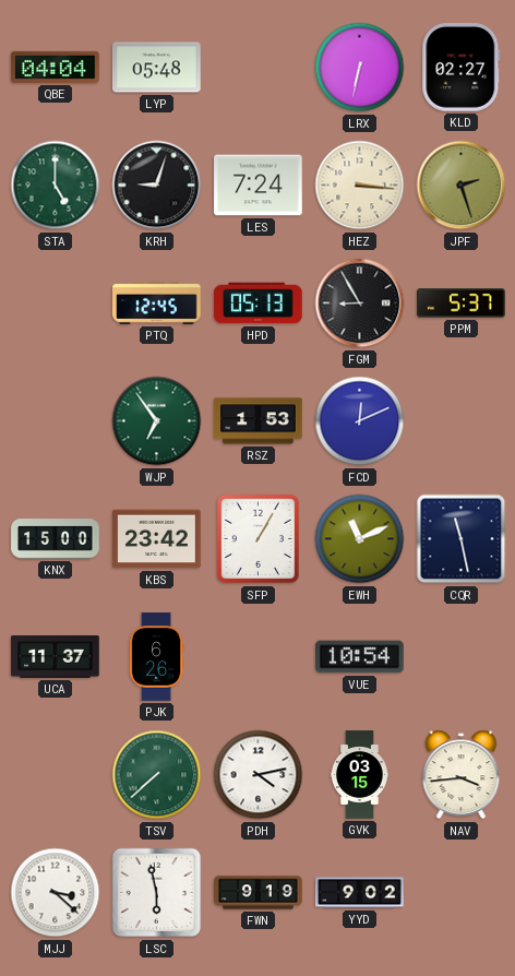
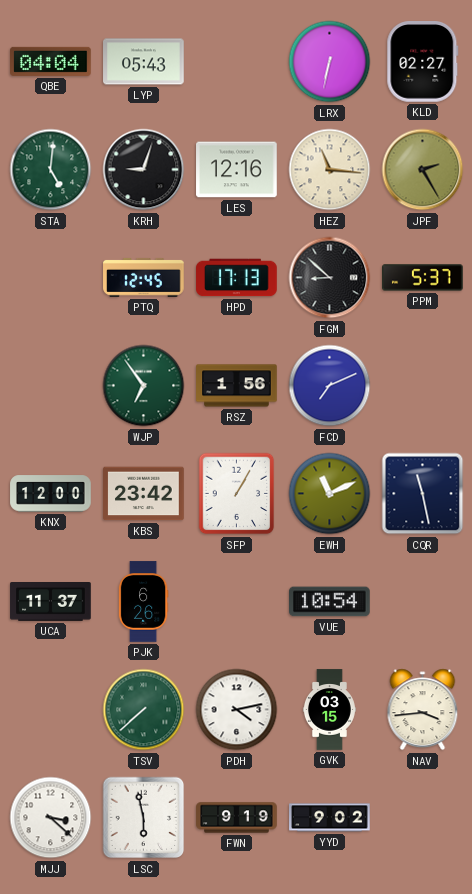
LYP: 05:48 -> 05:43
STA: 5:00 -> 5:01
LES: 7:24 -> 12:16
HEZ: 3:16 -> 11:16
JPF: 2:27 -> 2:25
HPD: 05:13 -> 17:13
FGM: 8:55 -> 8:52
RSZ: 1:53 -> 1:56
FCD: 12:11 -> 7:11
KNX: 15:00 -> 12:00
